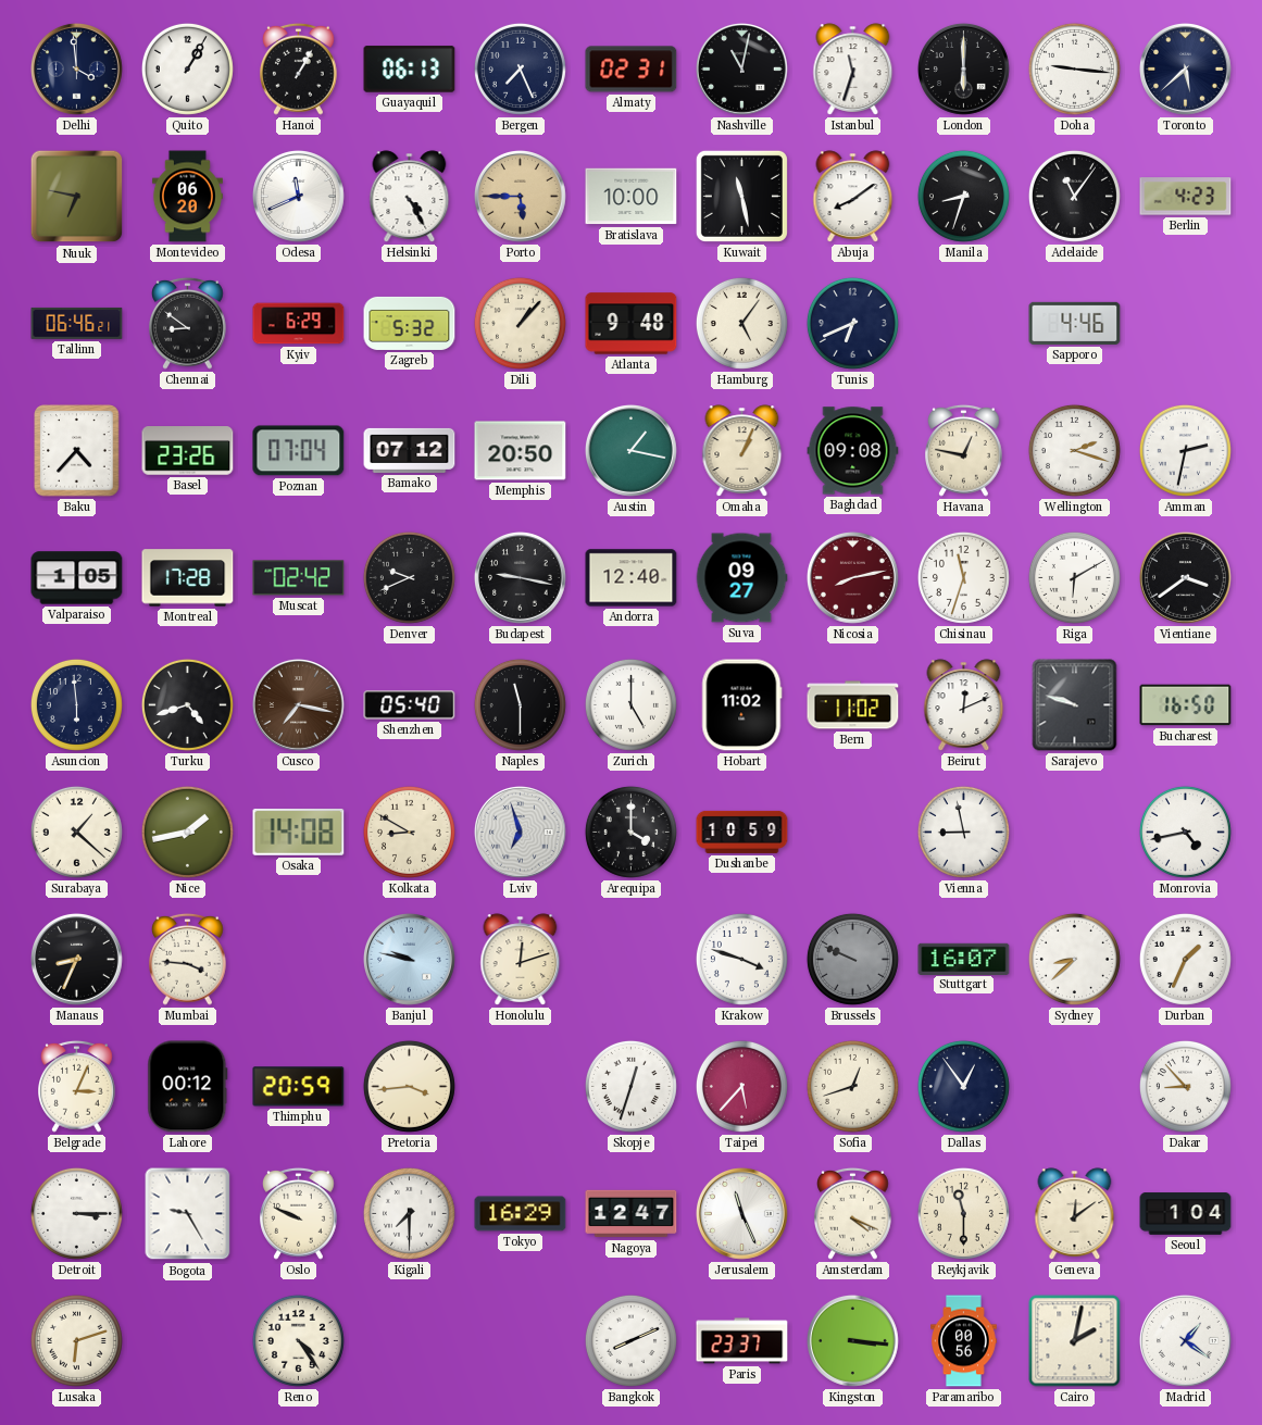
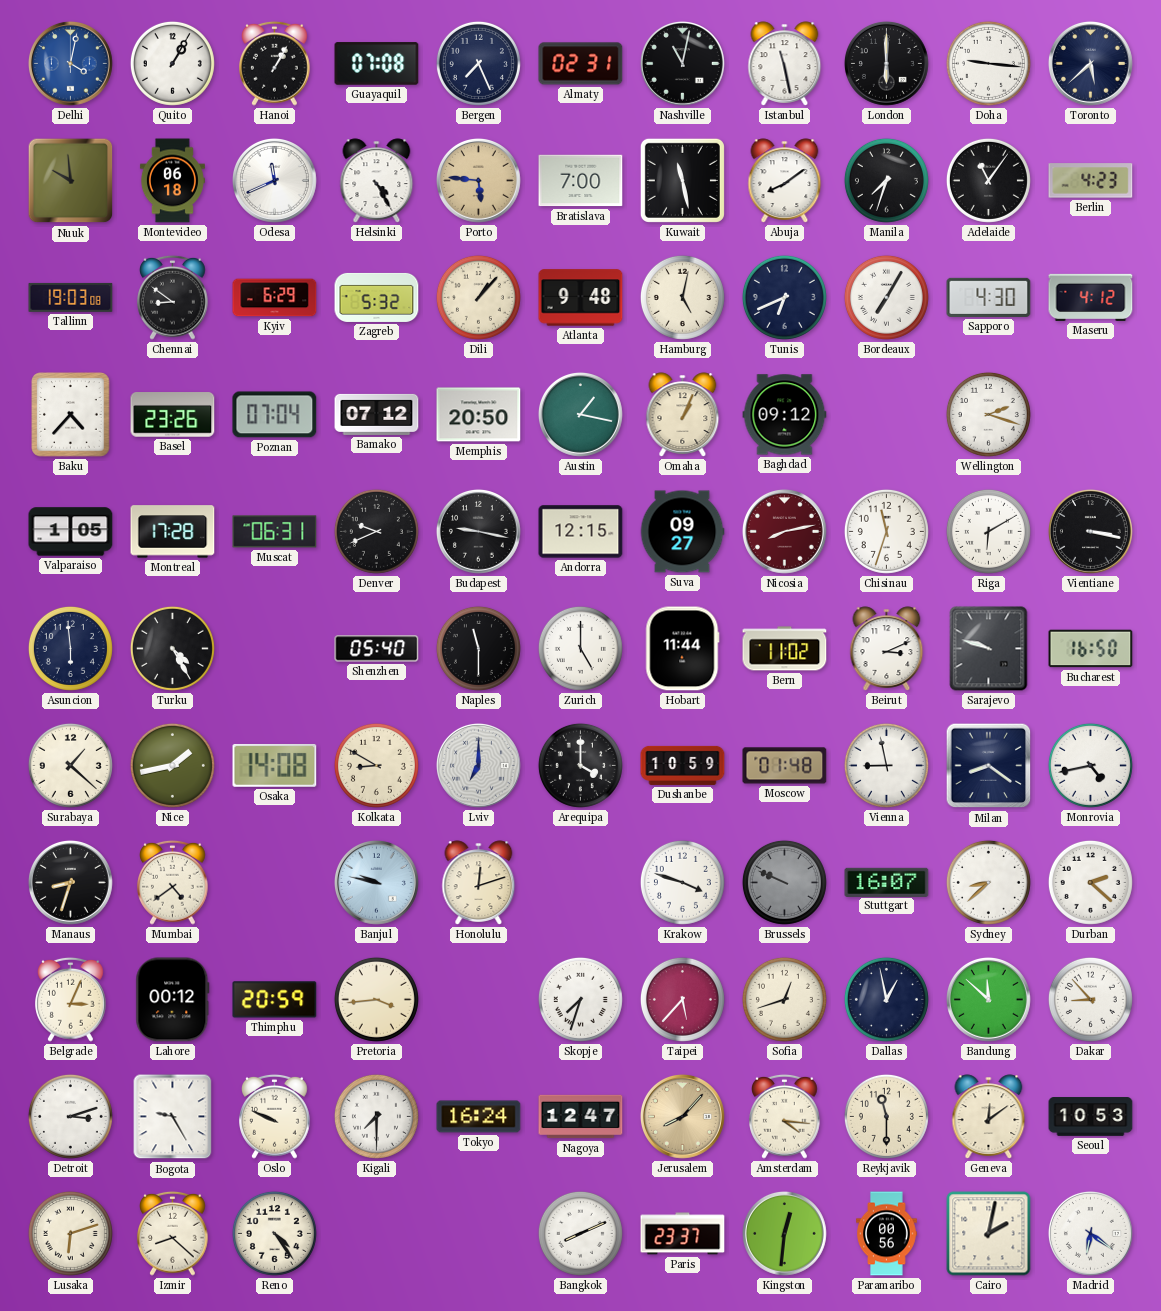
Delhi: 3:59 -> 4:02
Delhi dial: navy -> blue
Guayaquil: 06:13 -> 07:08
Istanbul: 11:33 -> 11:28
Nuuk: 6:47 -> 9:59
Montevideo: 06:20 -> 06:18
Porto: 5:45 -> 5:46
Bratislava: 10:00 -> 7:00
Manila: 8:33 -> 7:33
Tallinn: 06:46 -> 19:03
Hamburg: 5:06 -> 5:02
Bordeaux: none -> 7:05
Sapporo: 4:46 -> 4:30
Maseru: none -> 4:12
Baghdad: 09:08 -> 09:12
Havana: 12:47 -> none
Amman: 2:32 -> none
Muscat: 02:42 -> 06:31
Andorra: 12:40 -> 12:15
Vientiane: 3:39 -> 3:17
Turku: 4:42 -> 4:25
Cusco: 7:17 -> none
Hobart: 11:02 -> 11:44
Beirut: 12:11 -> 3:11
Lviv: 6:57 -> 7:00
Moscow: none -> 01:48
Milan: none -> 8:21
Manaus: 8:34 -> 8:33
Mumbai: 3:46 -> 4:39
Durban: 1:34 -> 2:22
Skopje: 12:33 -> 7:33
Dallas: 12:54 -> 12:58
Bandung: none -> 11:52
Detroit: 3:15 -> 3:12
Tokyo: 16:29 -> 16:24
Jerusalem: 11:26 -> 8:07
Jerusalem dial: white -> champagne
Amsterdam: 4:19 -> 4:16
Seoul: 1:04 -> 10:53
Izmir: none -> 8:22
Kingston: 3:16 -> 12:31
Madrid: 1:21 -> 6:21
